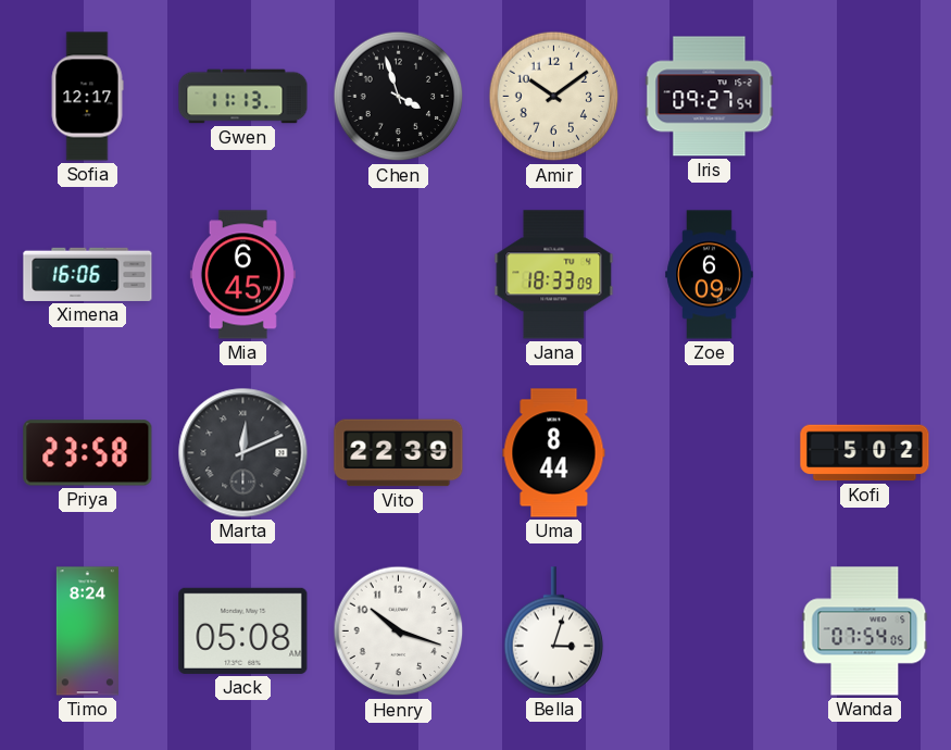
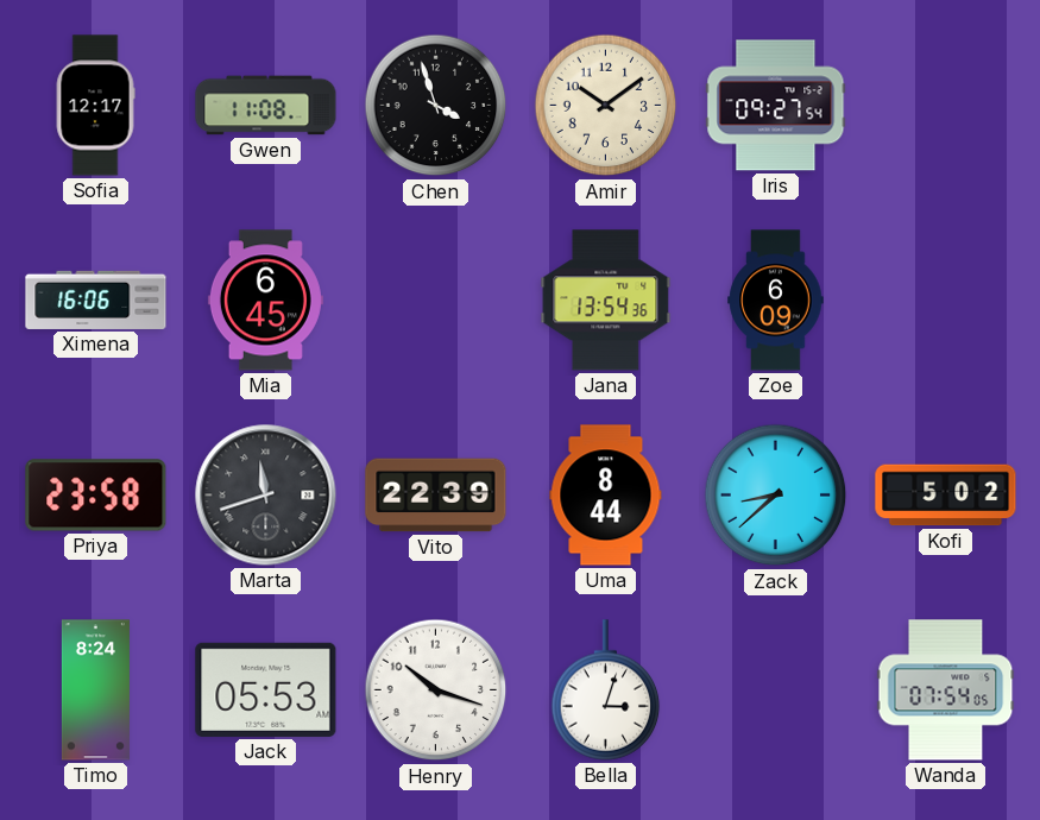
Gwen: 11:13 -> 11:08
Jana: 18:33 -> 13:54
Marta: 12:11 -> 11:42
Zack: none -> 8:38
Jack: 05:08 -> 05:53
